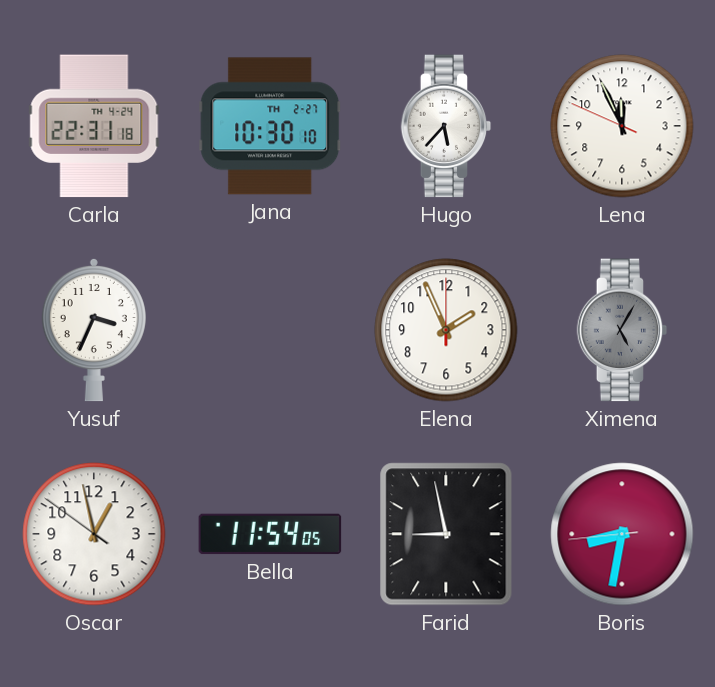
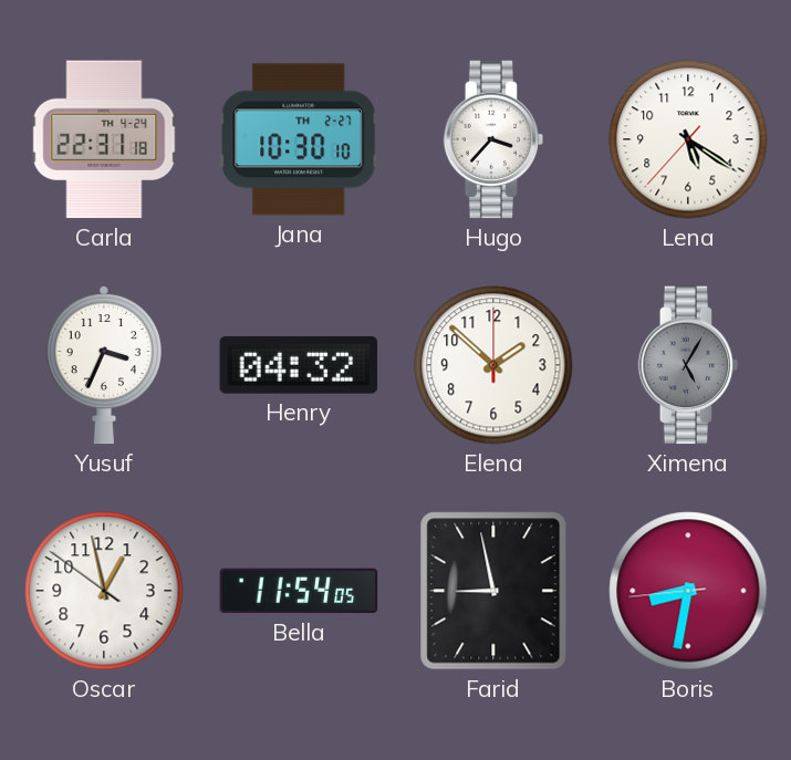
Hugo: 5:37 -> 3:37
Lena: 11:55 -> 5:20
Henry: none -> 04:32
Elena: 1:56 -> 1:52
